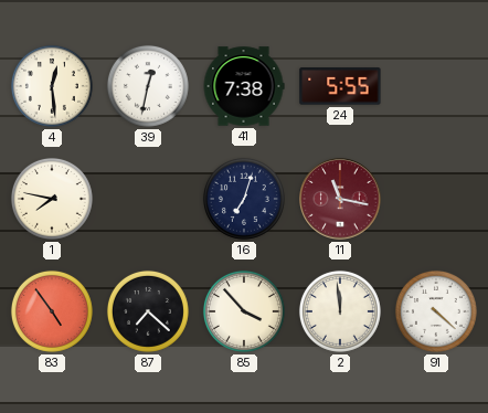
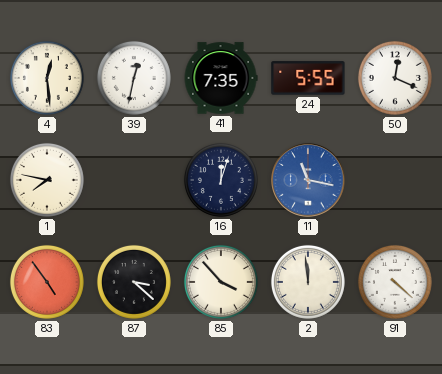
41: 7:38 -> 7:35
50: none -> 12:19
16: 7:03 -> 12:03
11 dial: burgundy -> blue
87: 7:22 -> 3:22
